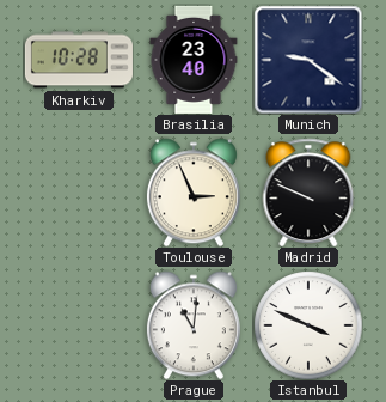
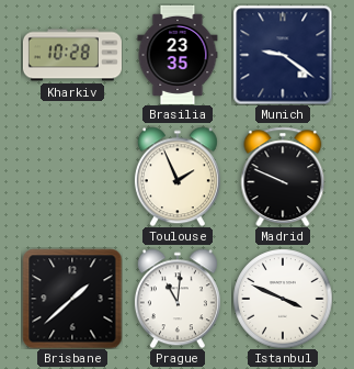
Brasilia: 23:40 -> 23:35
Toulouse: 2:56 -> 1:56
Brisbane: none -> 1:38
